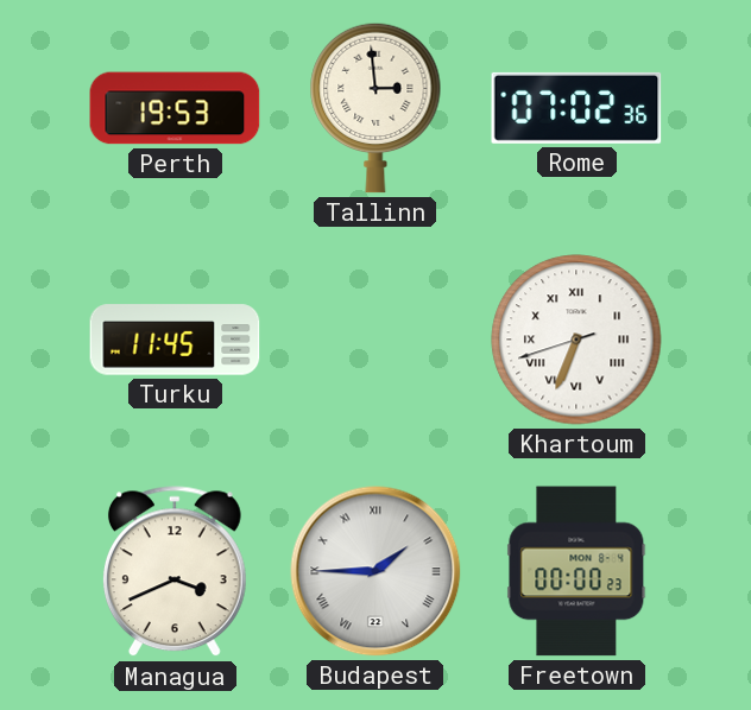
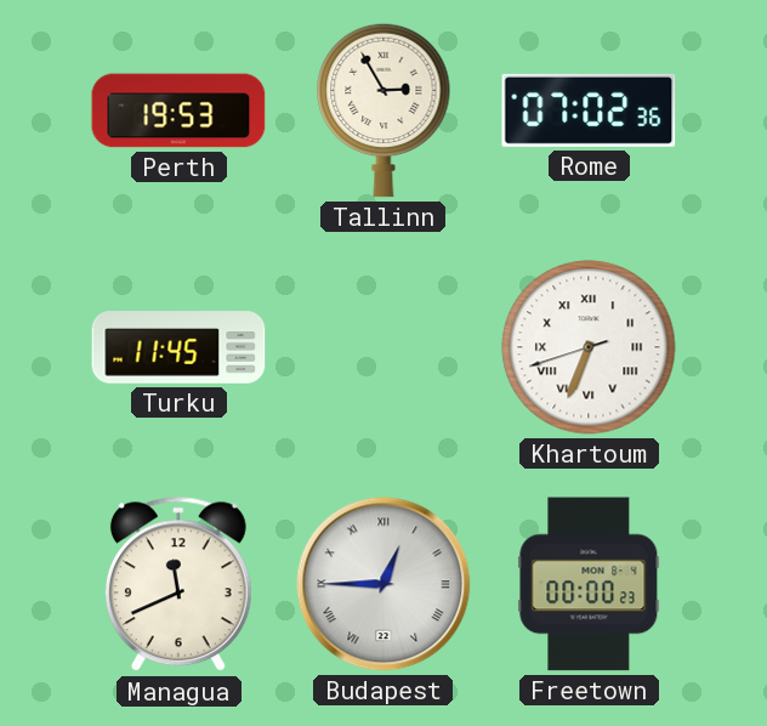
Tallinn: 2:59 -> 2:55
Managua: 3:41 -> 11:41
Budapest: 1:45 -> 12:45
